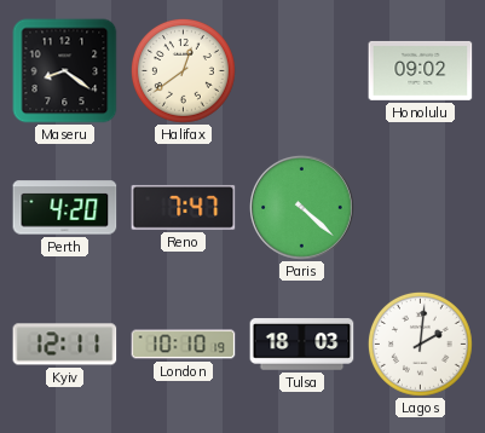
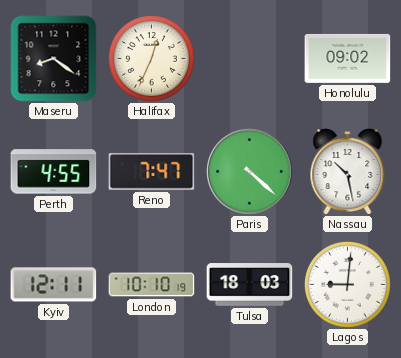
Halifax: 12:39 -> 12:34
Perth: 4:20 -> 4:55
Nassau: none -> 10:28
Lagos: 2:01 -> 9:01
